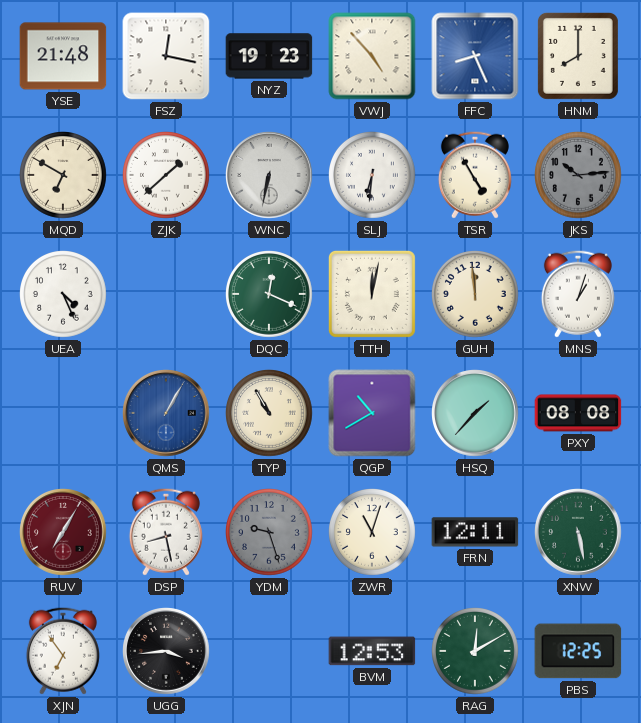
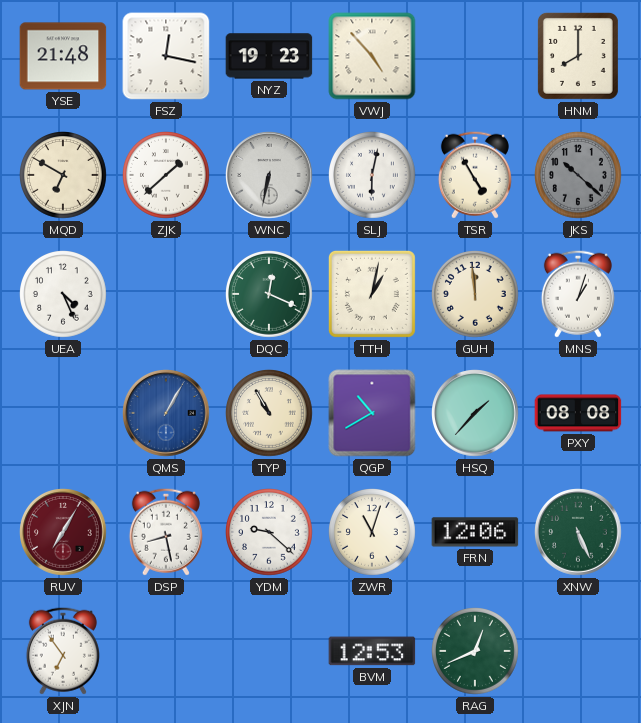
FFC: 8:26 -> none
SLJ: 6:31 -> 6:02
JKS: 10:14 -> 10:22
TTH: 12:02 -> 1:02
YDM: 9:27 -> 9:22
YDM dial: grey -> white
FRN: 12:11 -> 12:06
XNW: 5:28 -> 5:26
UGG: 3:44 -> none
RAG: 12:10 -> 12:41
PBS: 12:25 -> none
